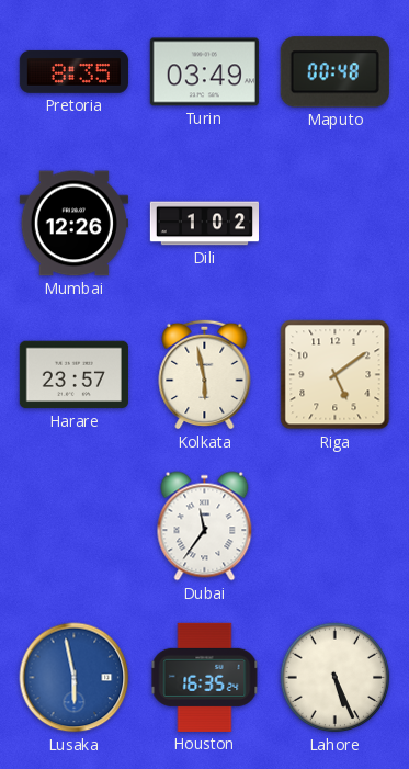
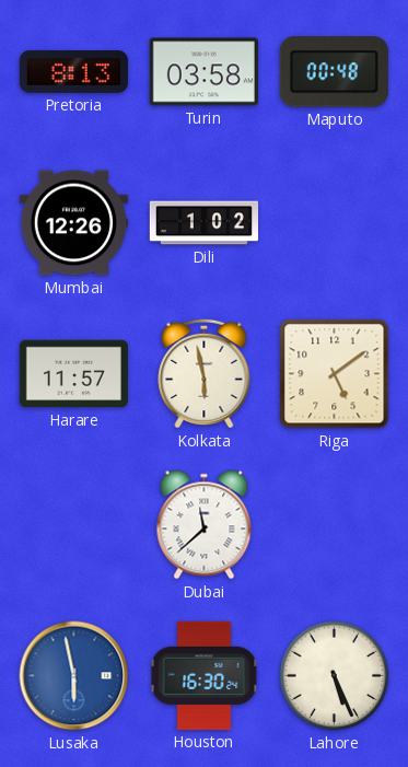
Pretoria: 8:35 -> 8:13
Turin: 03:49 -> 03:58
Harare: 23:57 -> 11:57
Dubai: 11:36 -> 11:38
Houston: 16:35 -> 16:30
